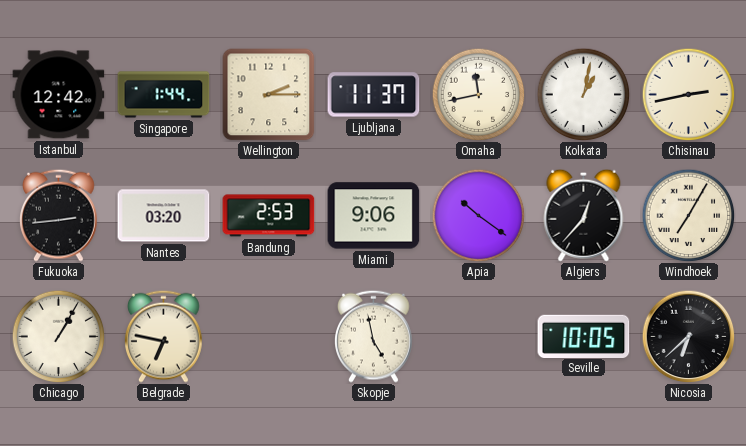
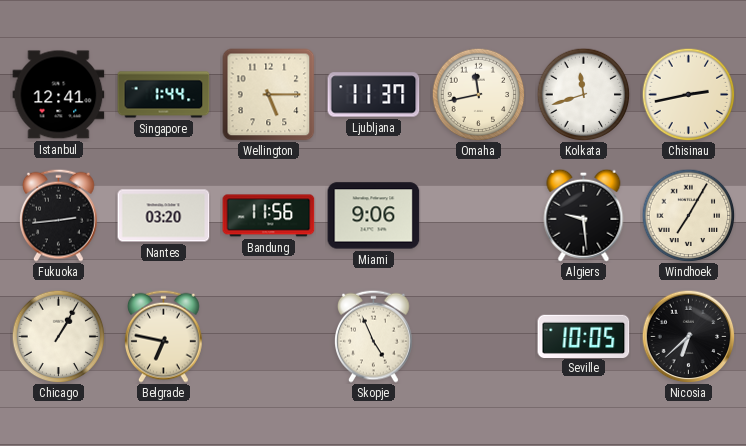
Istanbul: 12:42 -> 12:41
Wellington: 2:15 -> 5:15
Kolkata: 1:02 -> 11:42
Bandung: 2:53 -> 11:56
Apia: 10:21 -> none
Algiers: 12:37 -> 9:29
Skopje: 4:58 -> 4:56
